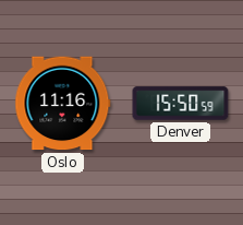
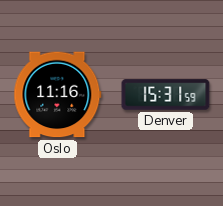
Denver: 15:50 -> 15:31
